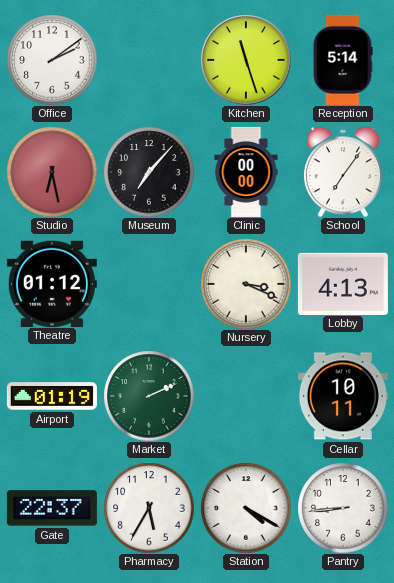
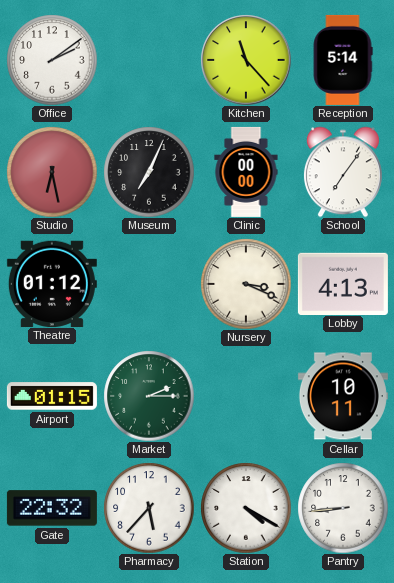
Kitchen: 11:27 -> 11:23
Museum: 7:07 -> 7:04
Airport: 01:19 -> 01:15
Market: 2:11 -> 2:15
Gate: 22:37 -> 22:32
Pharmacy: 5:35 -> 5:37
